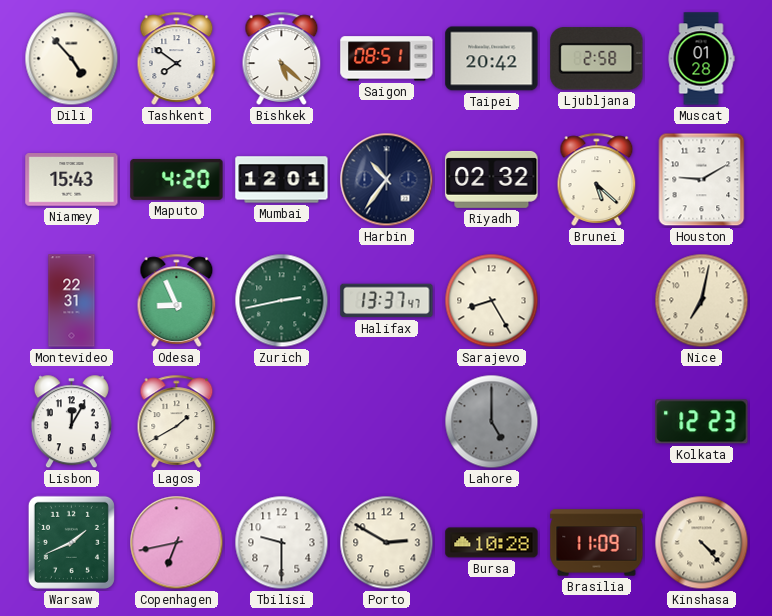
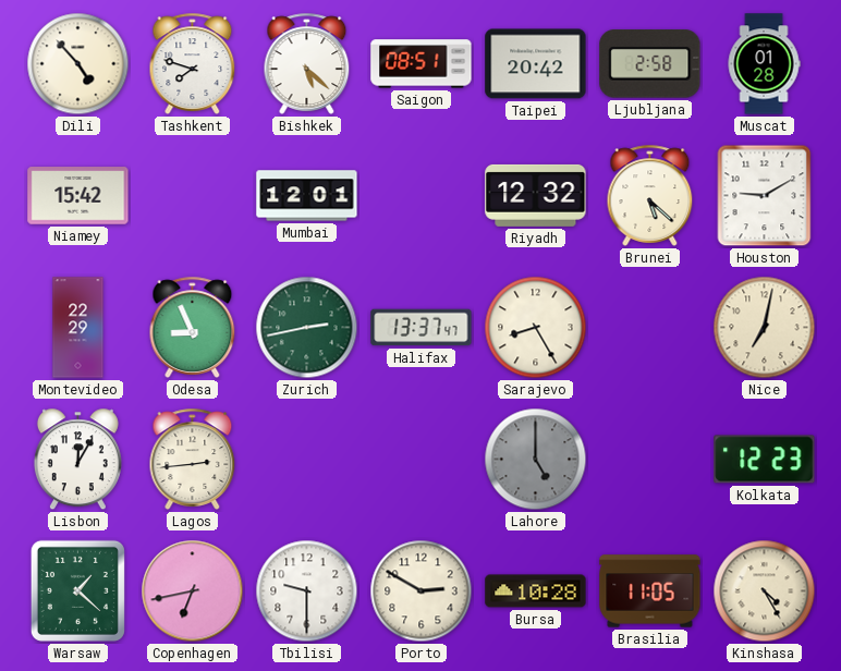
Tashkent: 7:51 -> 7:48
Niamey: 15:43 -> 15:42
Maputo: 4:20 -> none
Harbin: 10:36 -> none
Riyadh: 02:32 -> 12:32
Montevideo: 22:31 -> 22:29
Lagos: 1:40 -> 2:44
Warsaw: 1:41 -> 1:22
Brasilia: 11:09 -> 11:05
Kinshasa: 4:23 -> 4:25
